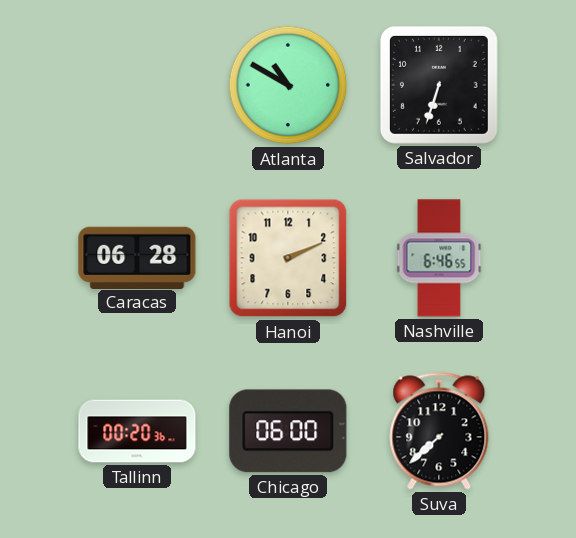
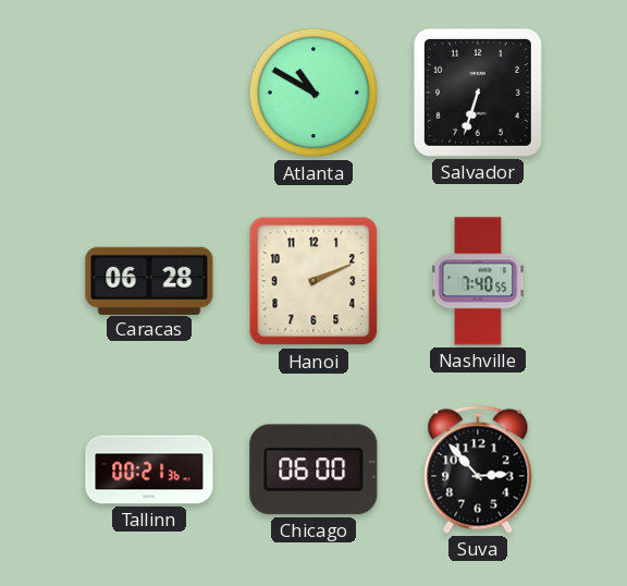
Nashville: 6:46 -> 7:40
Tallinn: 00:20 -> 00:21
Suva: 7:38 -> 2:53
